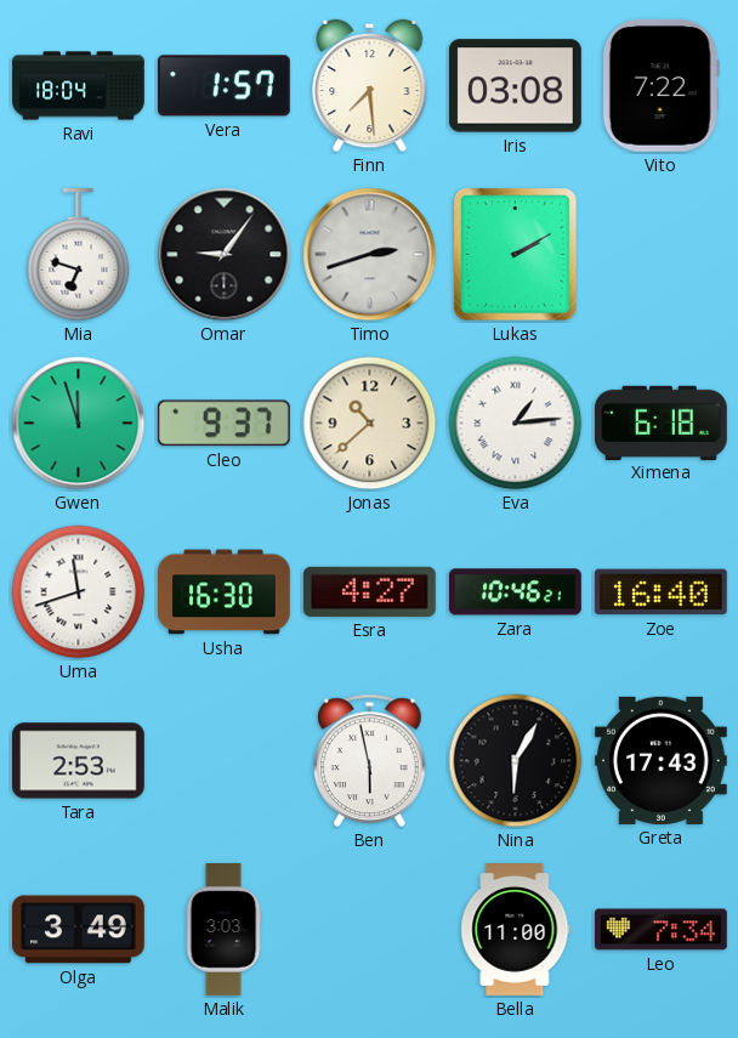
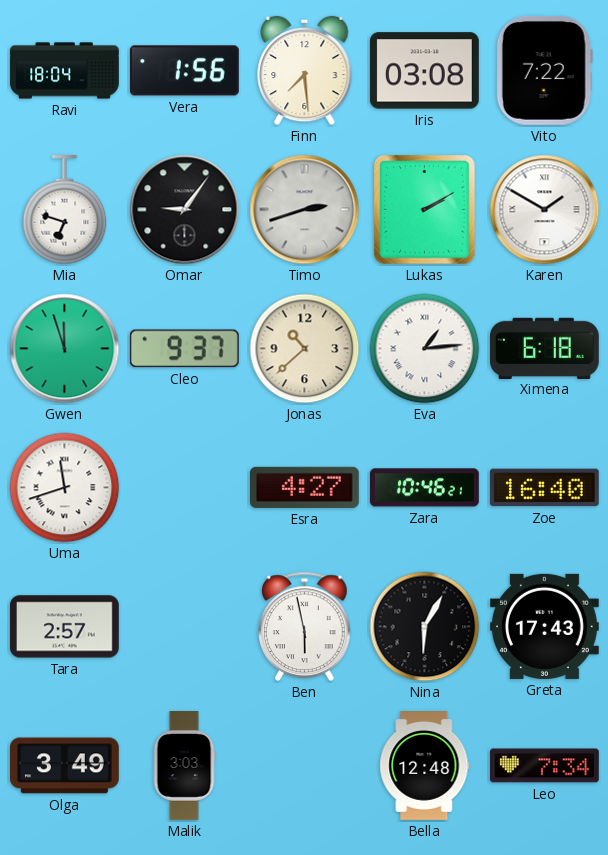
Vera: 1:57 -> 1:56
Karen: none -> 1:50
Usha: 16:30 -> none
Tara: 2:53 -> 2:57
Bella: 11:00 -> 12:48
